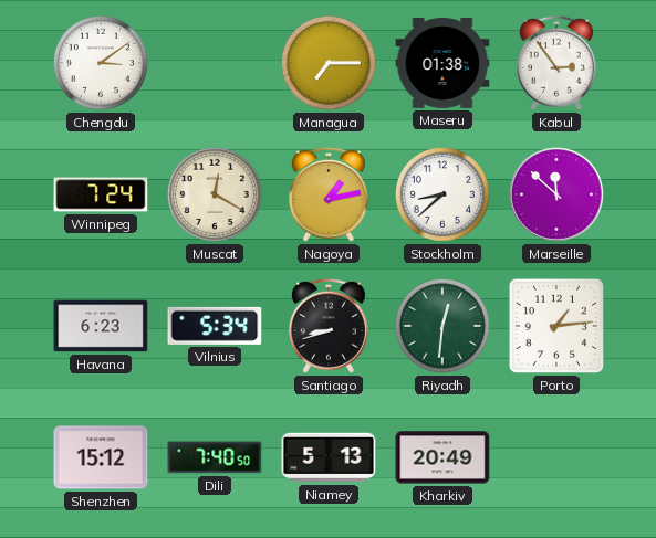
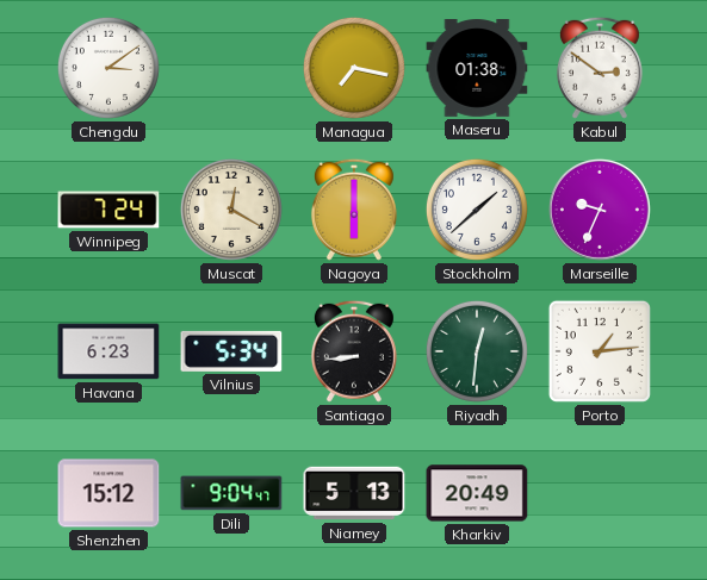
Managua: 7:15 -> 7:17
Kabul: 2:54 -> 2:51
Nagoya: 1:13 -> 6:00
Stockholm: 8:38 -> 1:38
Marseille: 11:52 -> 9:34
Santiago: 8:42 -> 8:44
Dili: 7:40 -> 9:04
